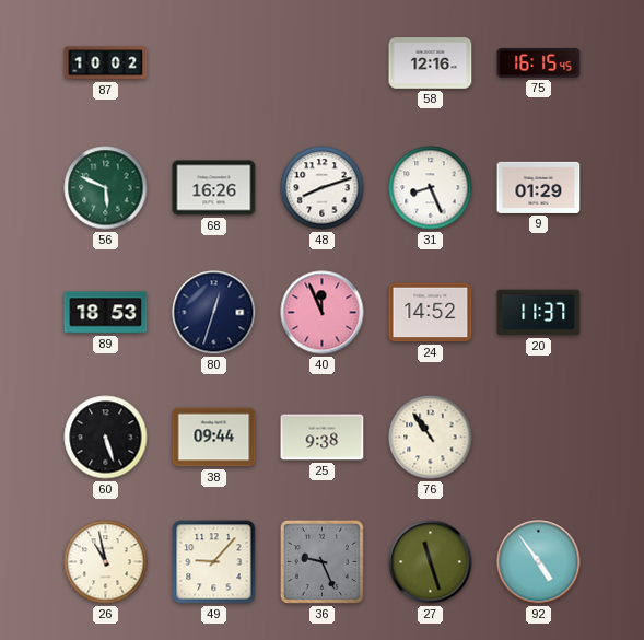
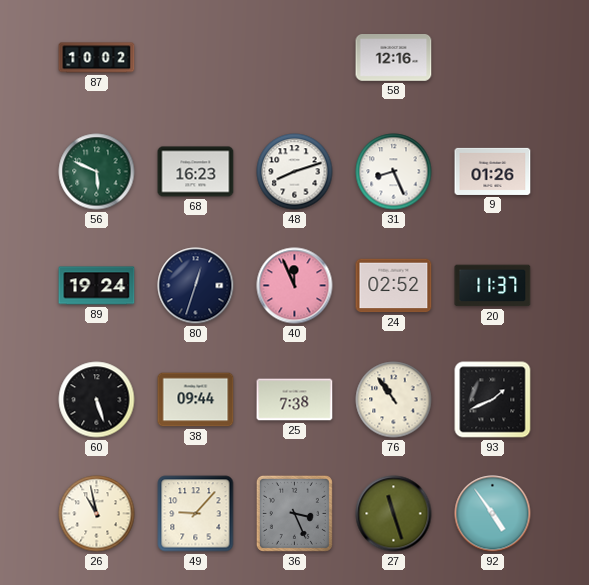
75: 16:15 -> none
68: 16:26 -> 16:23
9: 01:29 -> 01:26
89: 18:53 -> 19:24
24: 14:52 -> 02:52
25: 9:38 -> 7:38
93: none -> 1:41
36: 9:26 -> 3:26
